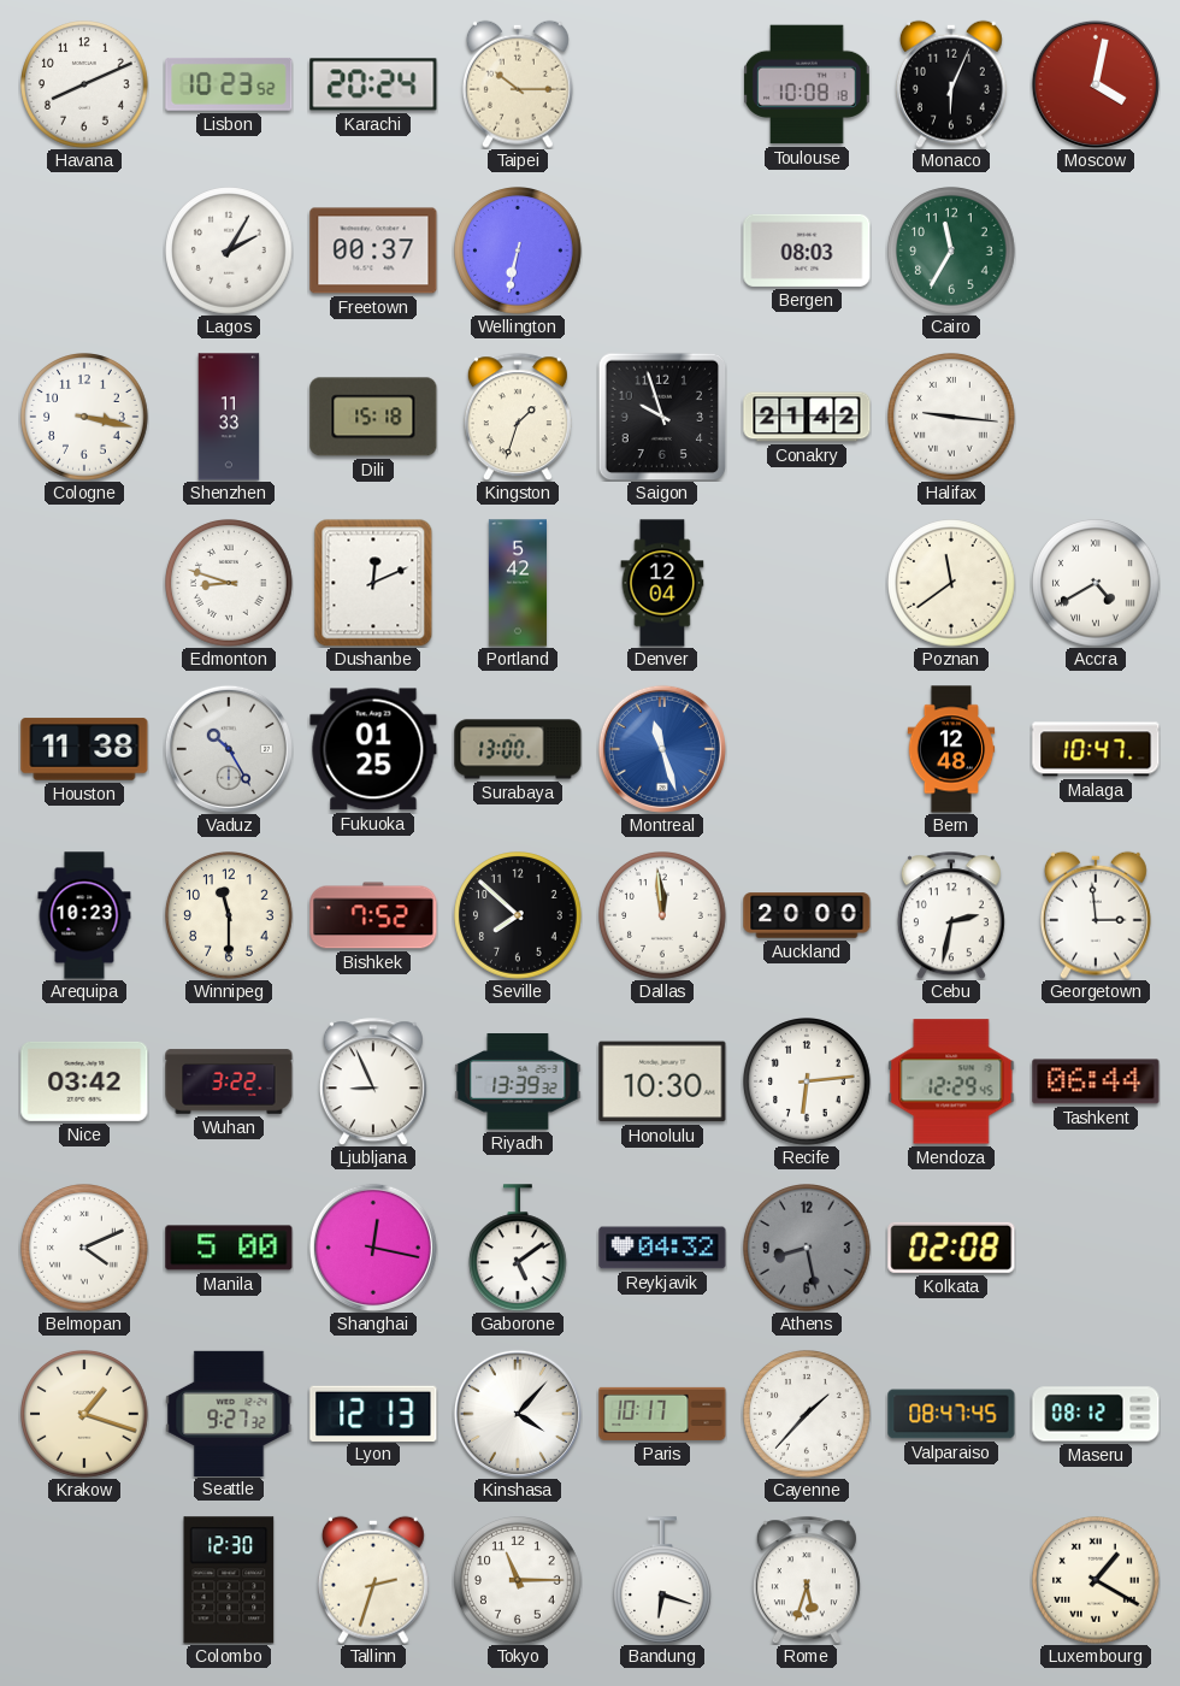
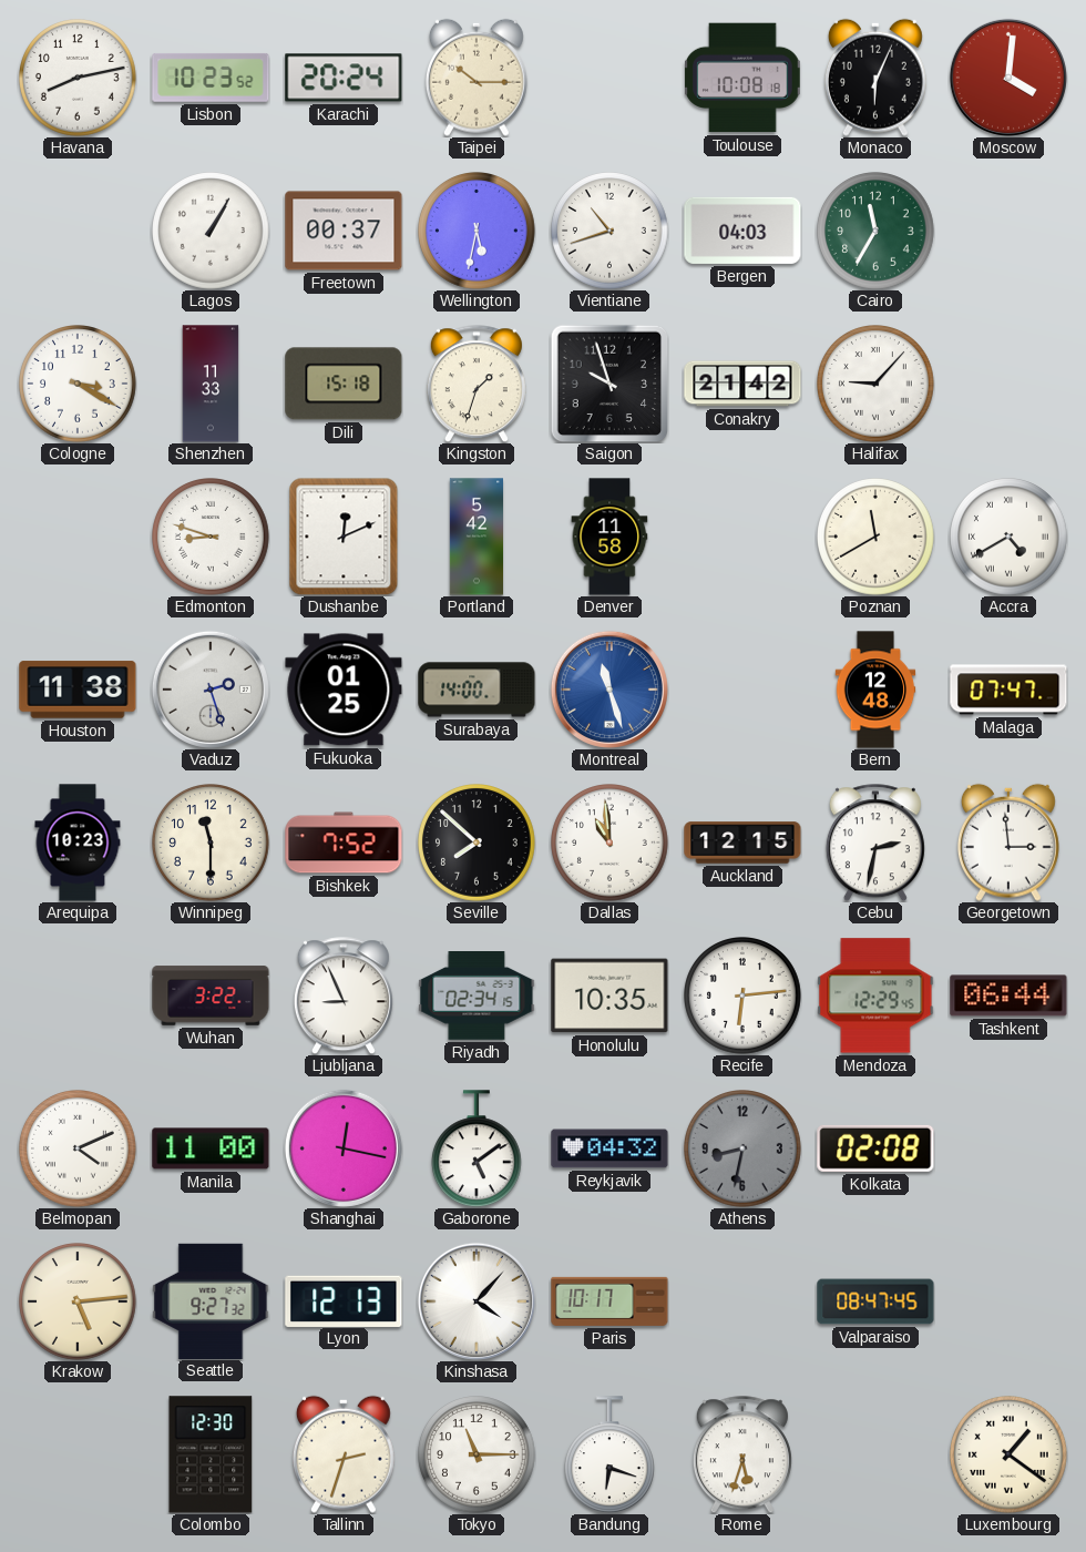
Havana: 8:11 -> 8:13
Moscow: 4:02 -> 4:01
Lagos: 2:05 -> 1:05
Wellington: 6:32 -> 5:32
Vientiane: none -> 10:42
Bergen: 08:03 -> 04:03
Cologne: 3:17 -> 3:20
Halifax: 9:16 -> 9:07
Denver: 12:04 -> 11:58
Poznan: 11:39 -> 11:40
Vaduz: 10:25 -> 2:27
Surabaya: 13:00 -> 14:00
Malaga: 10:47 -> 07:47
Dallas: 11:59 -> 10:59
Auckland: 20:00 -> 12:15
Nice: 03:42 -> none
Riyadh: 13:39 -> 02:34
Honolulu: 10:30 -> 10:35
Manila: 5:00 -> 11:00
Athens: 8:28 -> 8:32
Krakow: 1:18 -> 5:14
Cayenne: 1:37 -> none
Maseru: 08:12 -> none
Luxembourg: 1:20 -> 1:21
